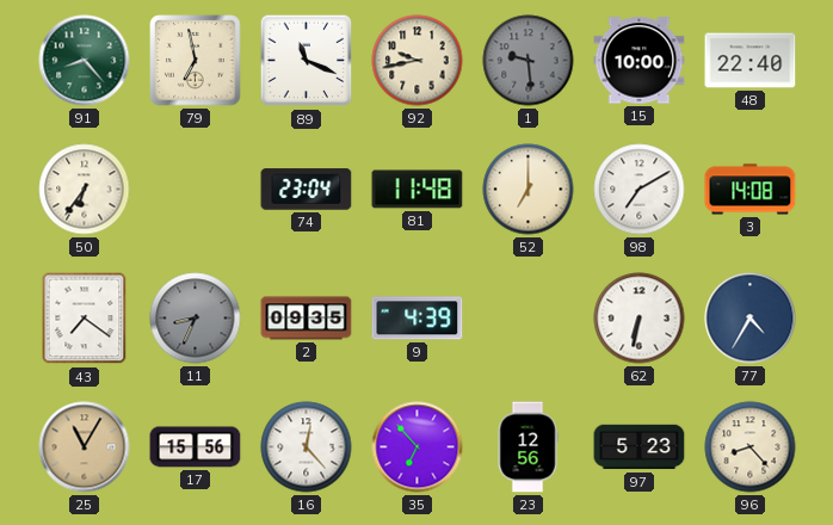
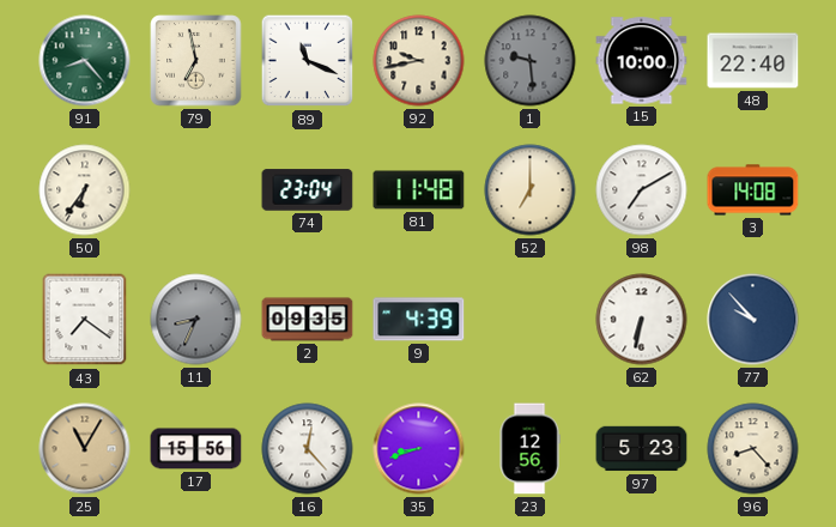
77: 4:35 -> 9:53
35: 6:53 -> 8:42
